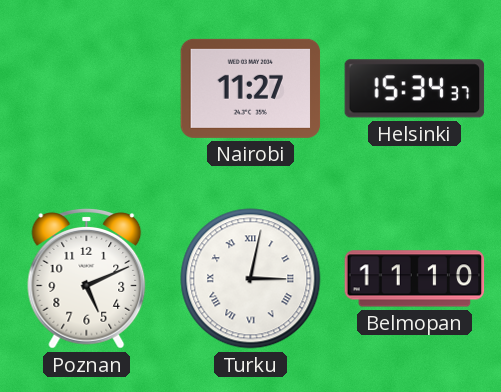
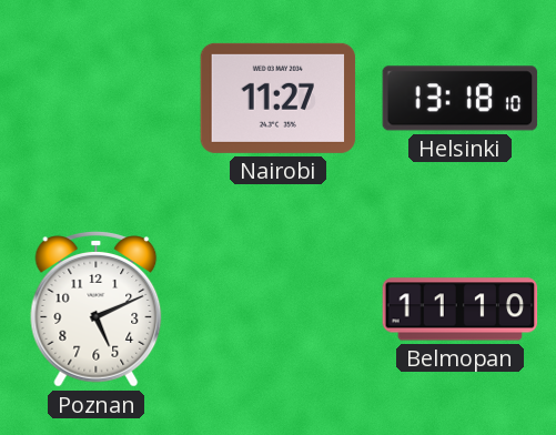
Helsinki: 15:34 -> 13:18
Turku: 3:02 -> none
